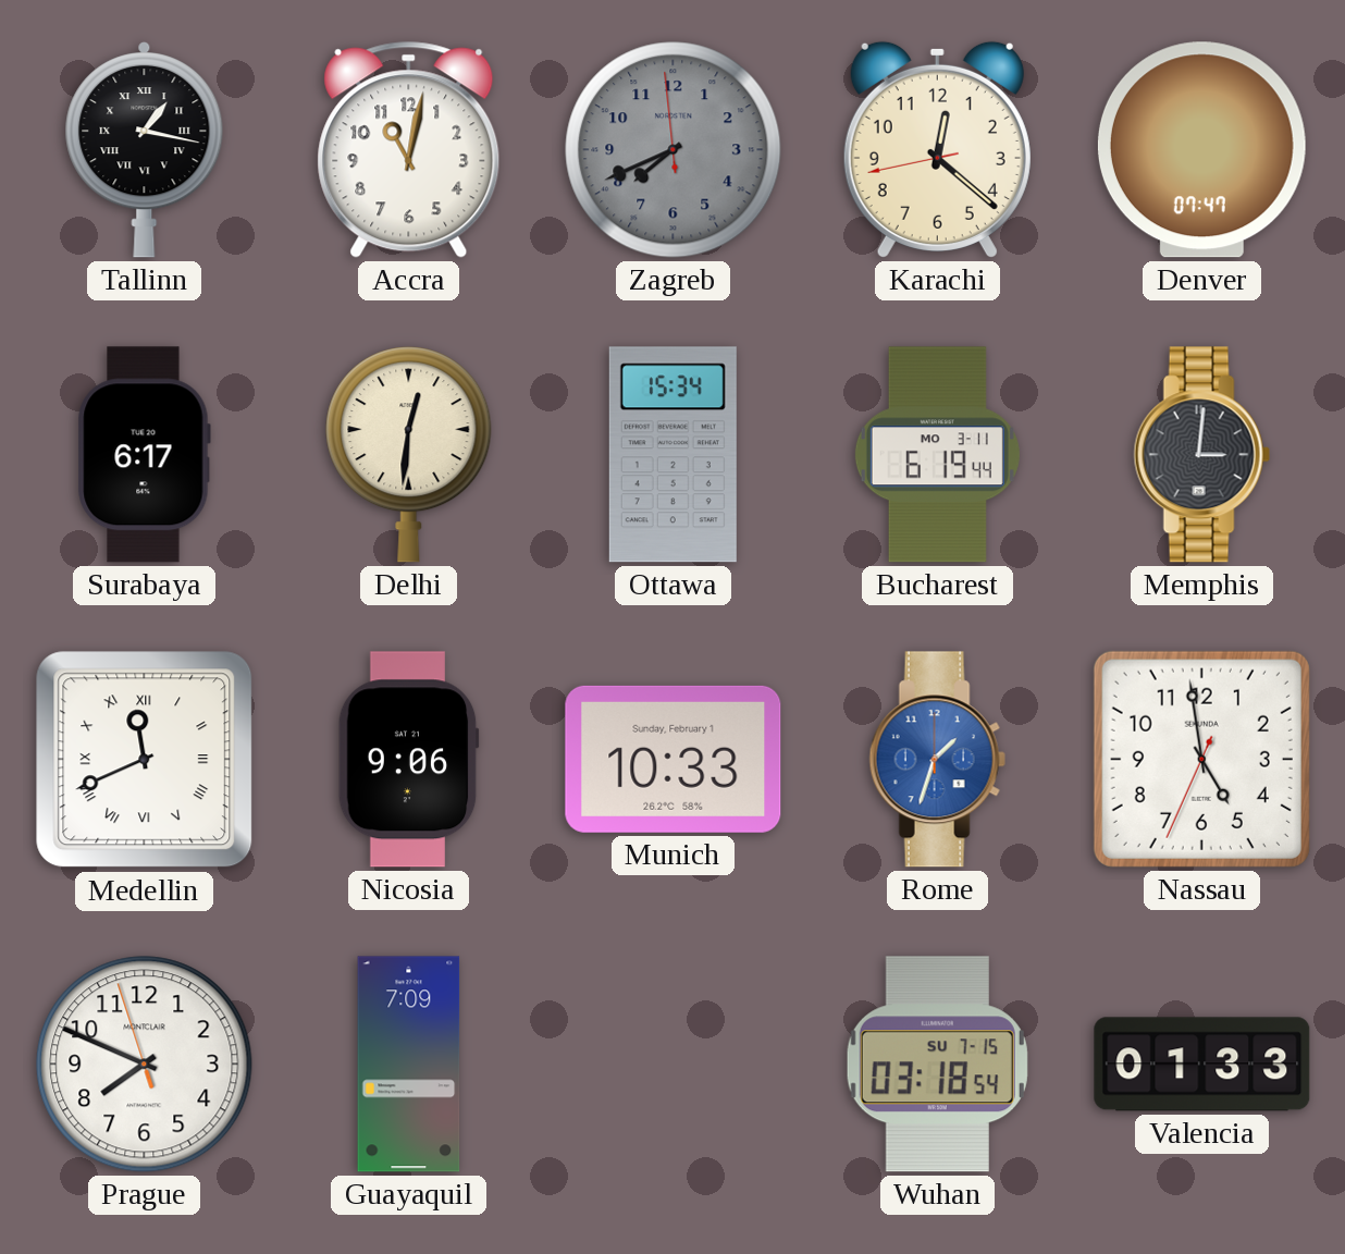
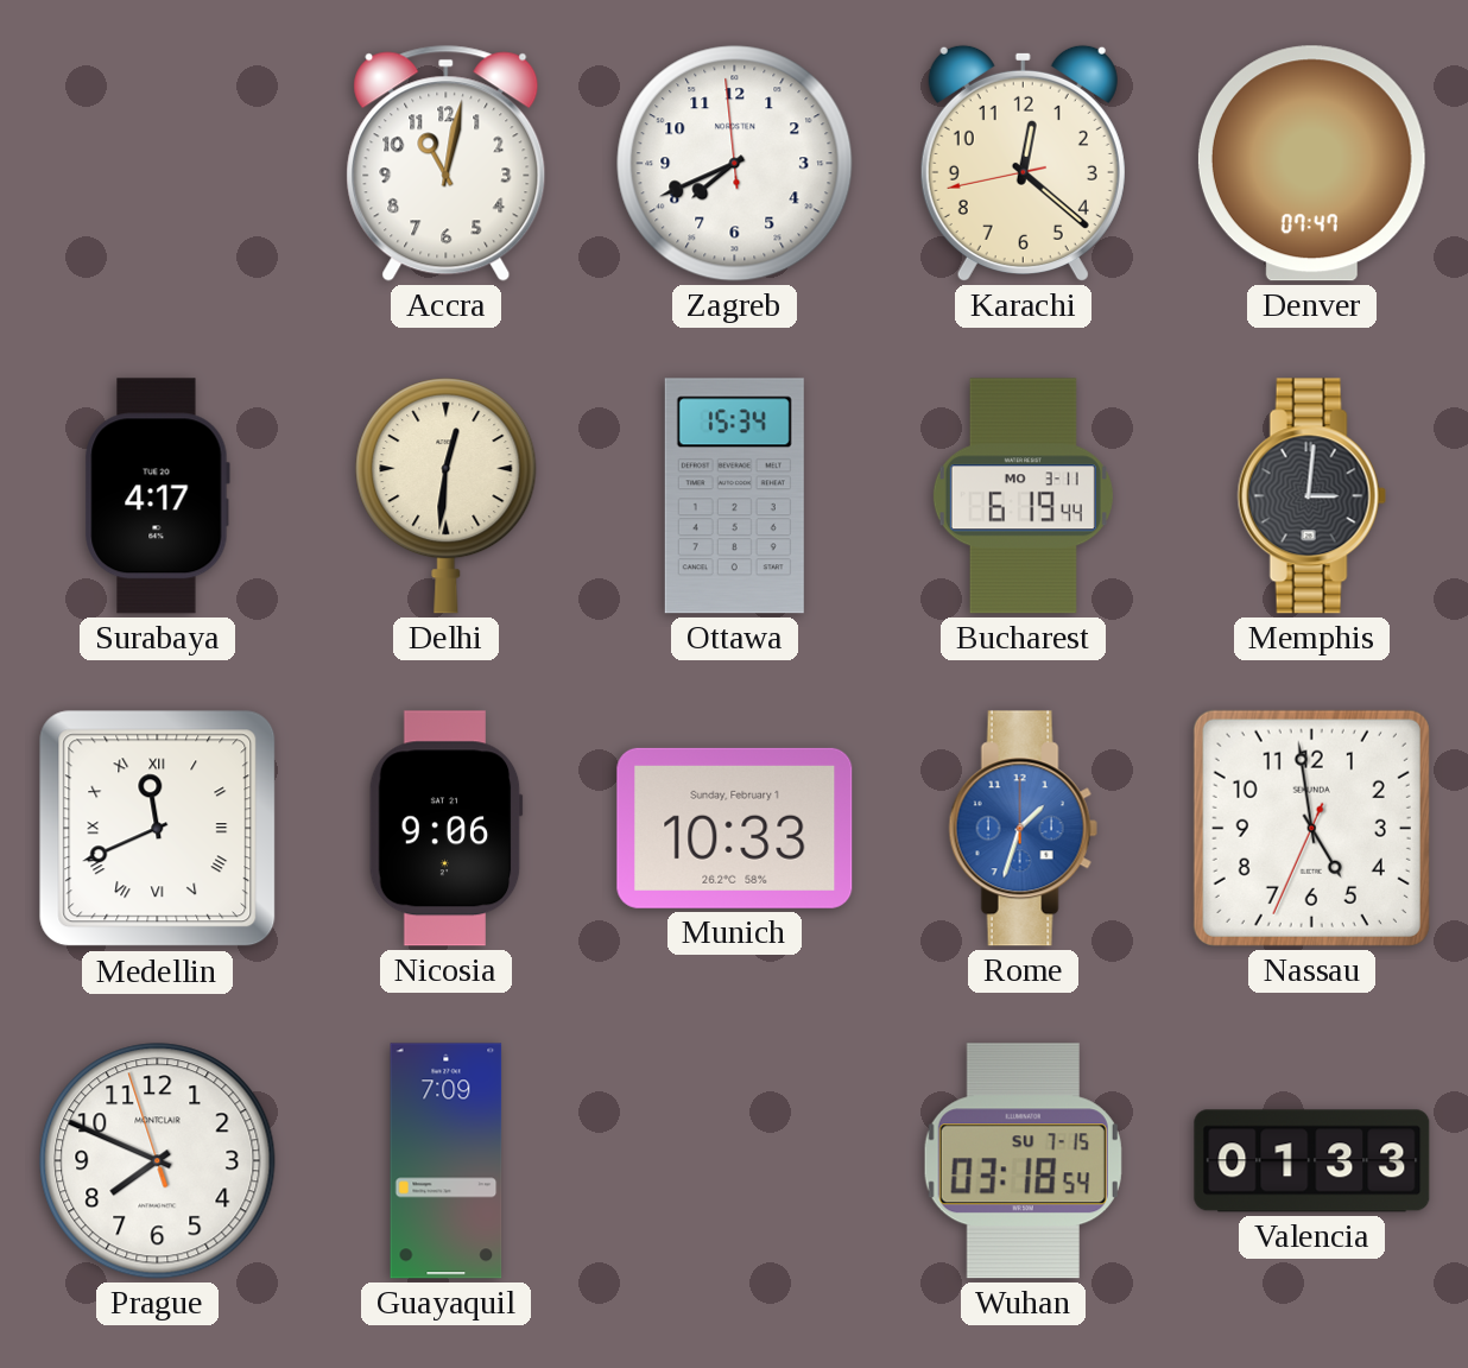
Tallinn: 1:17 -> none
Zagreb dial: grey -> white
Surabaya: 6:17 -> 4:17
